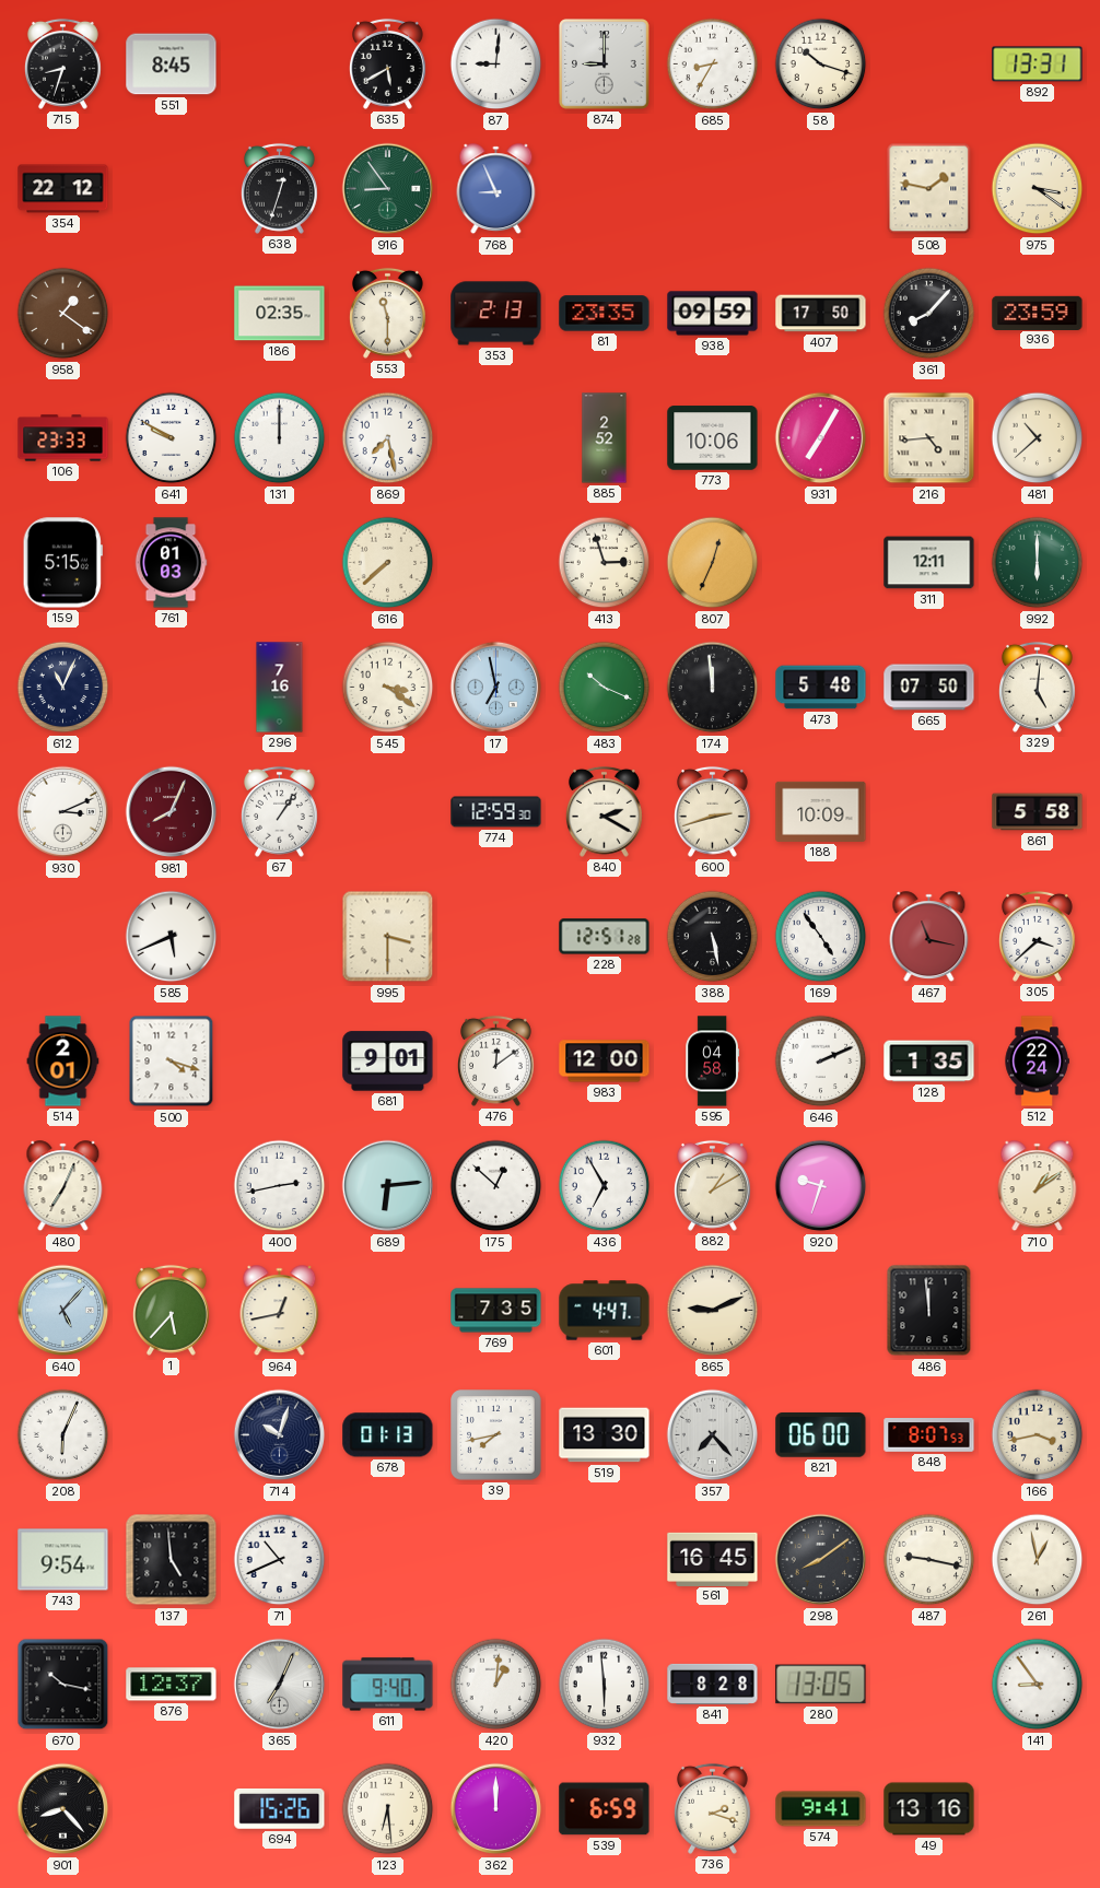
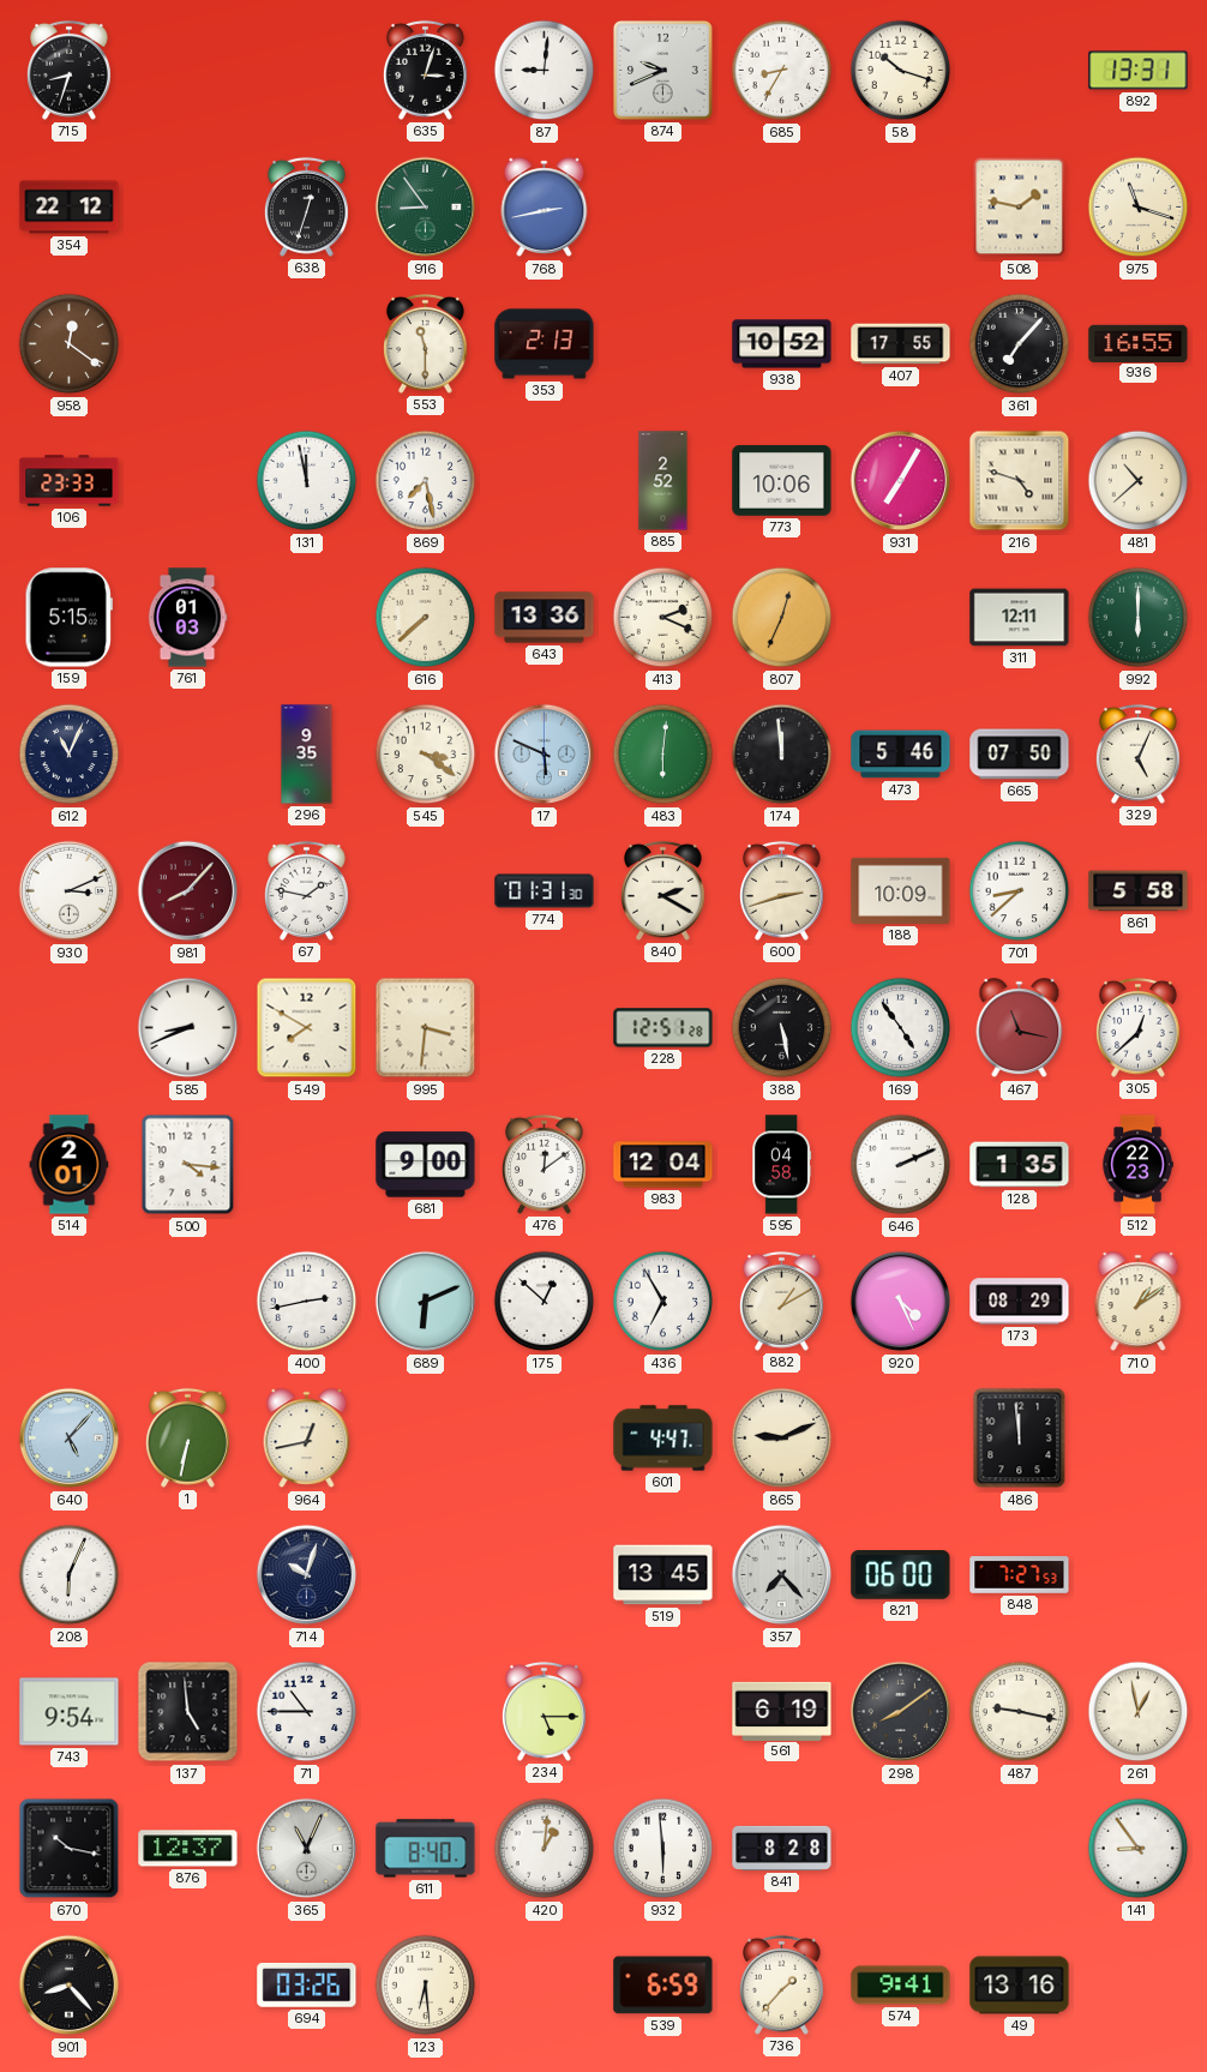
551: 8:45 -> none
635: 5:40 -> 3:03
874: 9:00 -> 9:41
768: 8:56 -> 2:43
975: 3:21 -> 11:18
958: 1:21 -> 12:21
186: 02:35 -> none
81: 23:35 -> none
938: 09:59 -> 10:52
407: 17:50 -> 17:55
361: 8:07 -> 7:07
936: 23:59 -> 16:55
641: 9:50 -> none
131: 12:00 -> 11:58
216: 4:44 -> 4:48
643: none -> 13:36
413: 2:57 -> 2:19
296: 7:16 -> 9:35
17: 6:58 -> 5:49
483: 10:19 -> 6:01
473: 5:48 -> 5:46
329: 5:01 -> 5:04
981: 8:04 -> 8:07
67: 1:06 -> 1:47
774: 12:59 -> 01:31
701: none -> 8:38
585: 5:41 -> 8:41
549: none -> 7:50
995: 3:30 -> 3:31
305: 3:38 -> 12:38
500: 4:18 -> 4:16
681: 9:01 -> 9:00
983: 12:00 -> 12:04
512: 22:24 -> 22:23
480: 7:04 -> none
689: 6:14 -> 6:11
920: 9:33 -> 4:26
173: none -> 08:29
1: 5:37 -> 6:32
769: 7:35 -> none
678: 01:13 -> none
39: 7:43 -> none
519: 13:30 -> 13:45
848: 8:07 -> 7:27
166: 3:43 -> none
71: 10:41 -> 10:45
234: none -> 5:15
561: 16:45 -> 6:19
365: 7:04 -> 11:04
611: 9:40 -> 8:40
280: 13:05 -> none
694: 15:26 -> 03:26
362: 12:00 -> none
736: 2:18 -> 1:37
